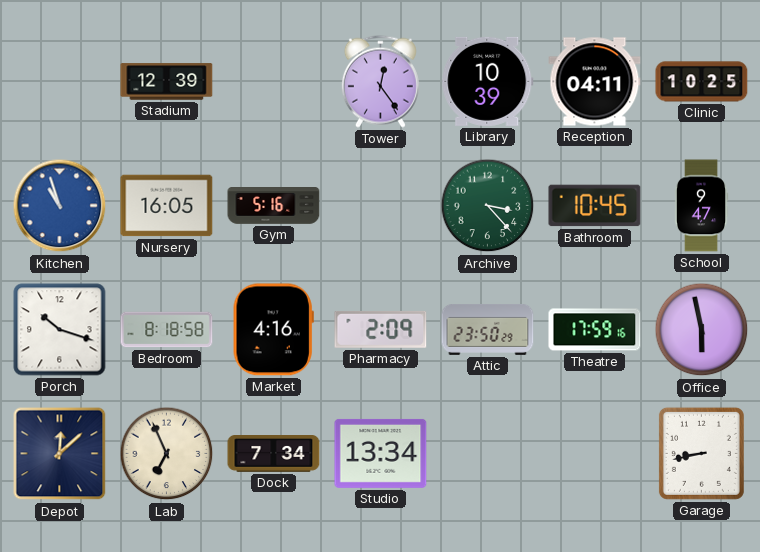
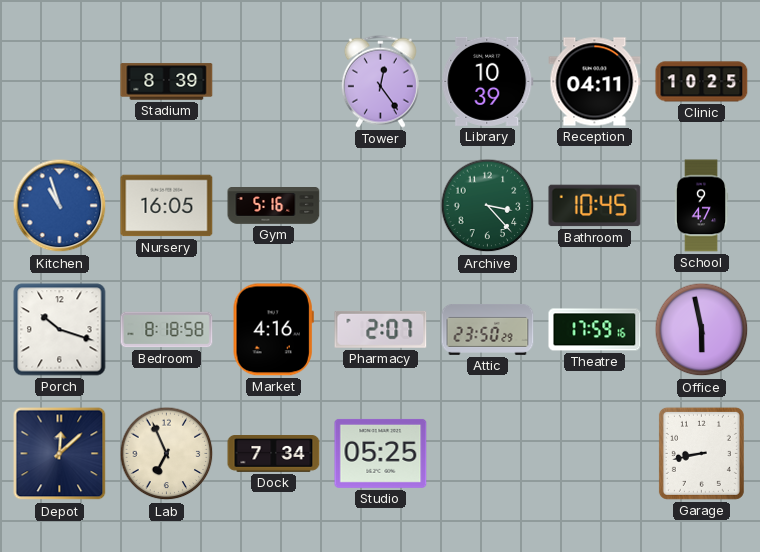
Stadium: 12:39 -> 8:39
Pharmacy: 2:09 -> 2:07
Studio: 13:34 -> 05:25
